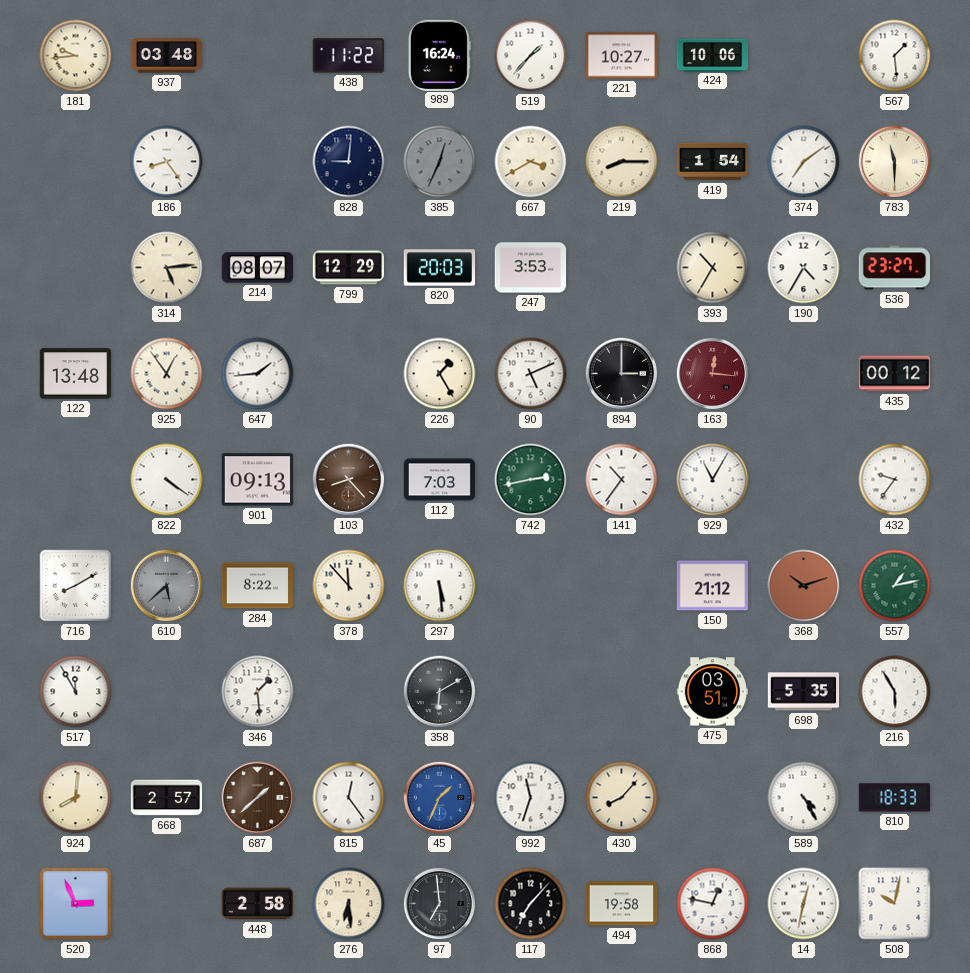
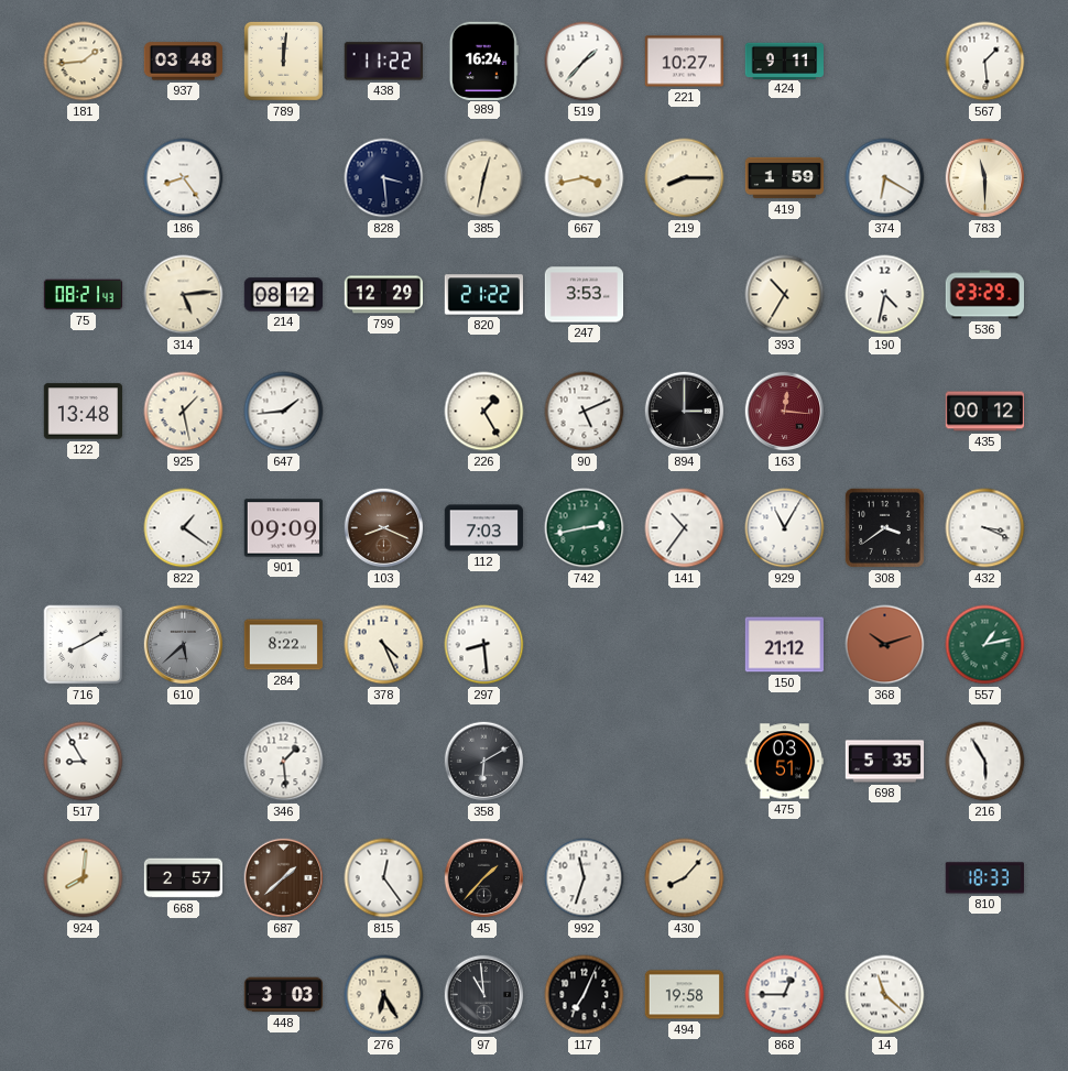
181: 9:44 -> 1:44
789: none -> 12:01
424: 10:06 -> 9:11
828: 9:01 -> 3:29
385: 12:34 -> 12:32
385 dial: grey -> cream
667: 3:40 -> 3:43
419: 1:54 -> 1:59
374: 7:09 -> 6:20
75: none -> 08:21
214: 08:07 -> 08:12
820: 20:03 -> 21:22
190: 4:35 -> 4:32
536: 23:27 -> 23:29
925: 12:54 -> 1:28
822: 4:21 -> 1:21
901: 09:13 -> 09:09
103: 8:23 -> 8:19
308: none -> 3:39
432: 9:36 -> 3:19
378: 11:53 -> 4:26
297: 5:29 -> 8:29
517: 11:55 -> 8:55
45: 1:34 -> 1:37
45 dial: blue -> black
589: 4:25 -> none
520: 2:56 -> none
448: 2:58 -> 3:03
276: 6:29 -> 6:25
97: 6:59 -> 10:59
117: 7:07 -> 7:04
868: 12:47 -> 12:45
14: 12:32 -> 11:22
508: 10:02 -> none
